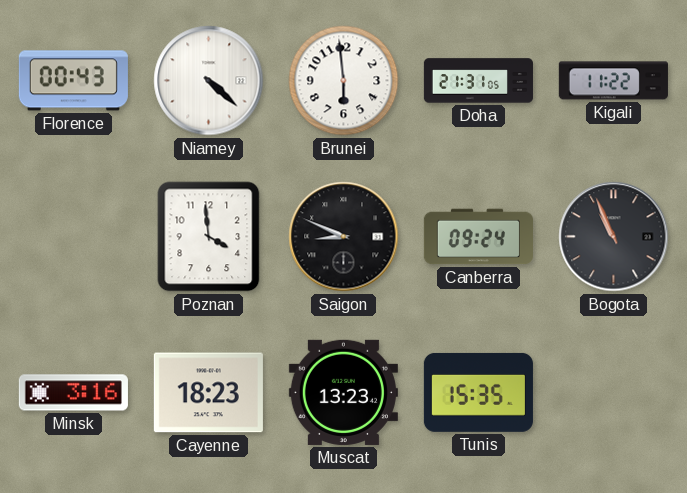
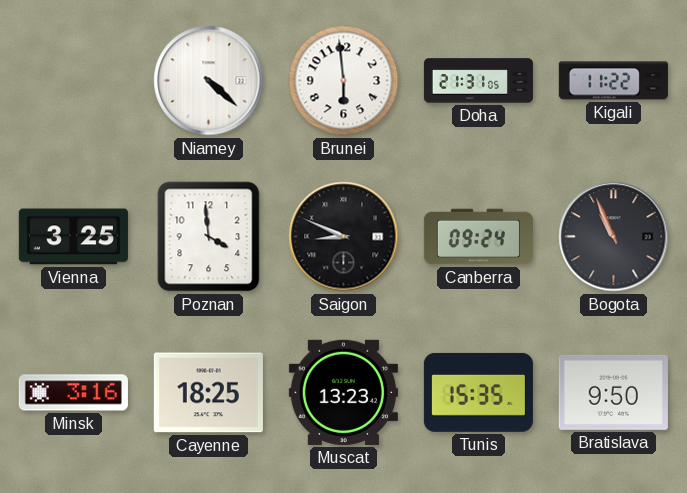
Florence: 00:43 -> none
Vienna: none -> 3:25
Cayenne: 18:23 -> 18:25
Bratislava: none -> 9:50
